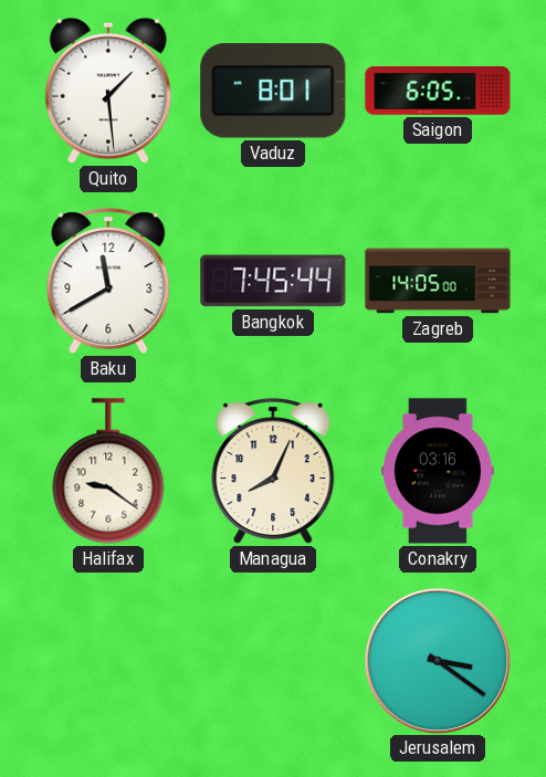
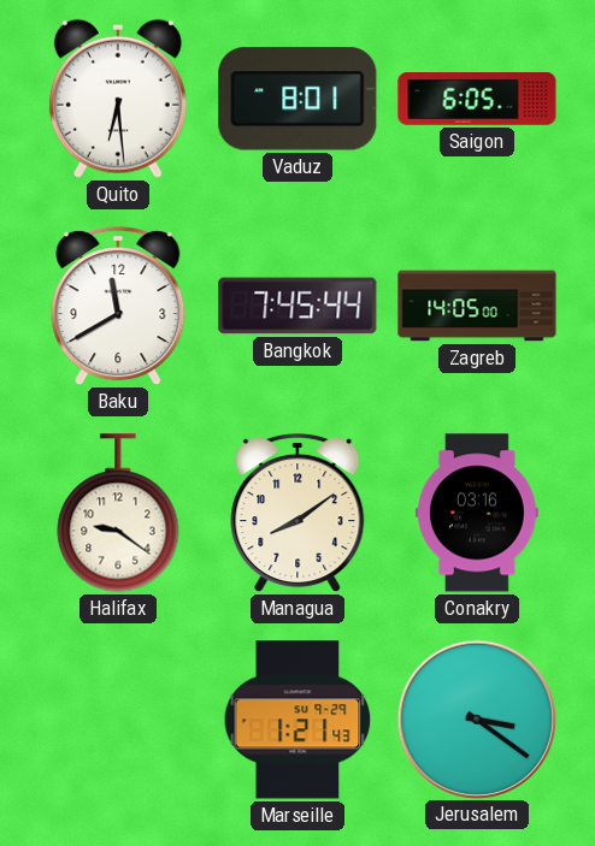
Quito: 1:29 -> 6:29
Managua: 8:04 -> 8:09
Marseille: none -> 1:21
